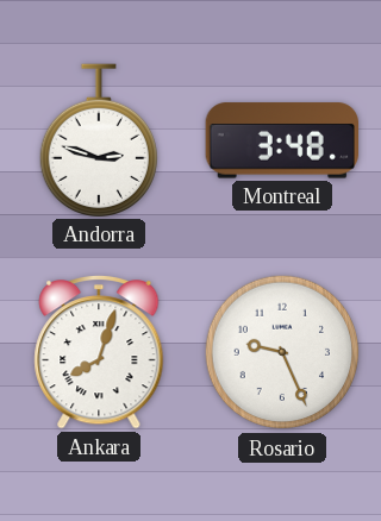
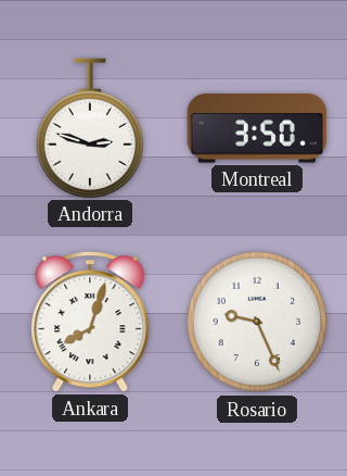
Montreal: 3:48 -> 3:50
